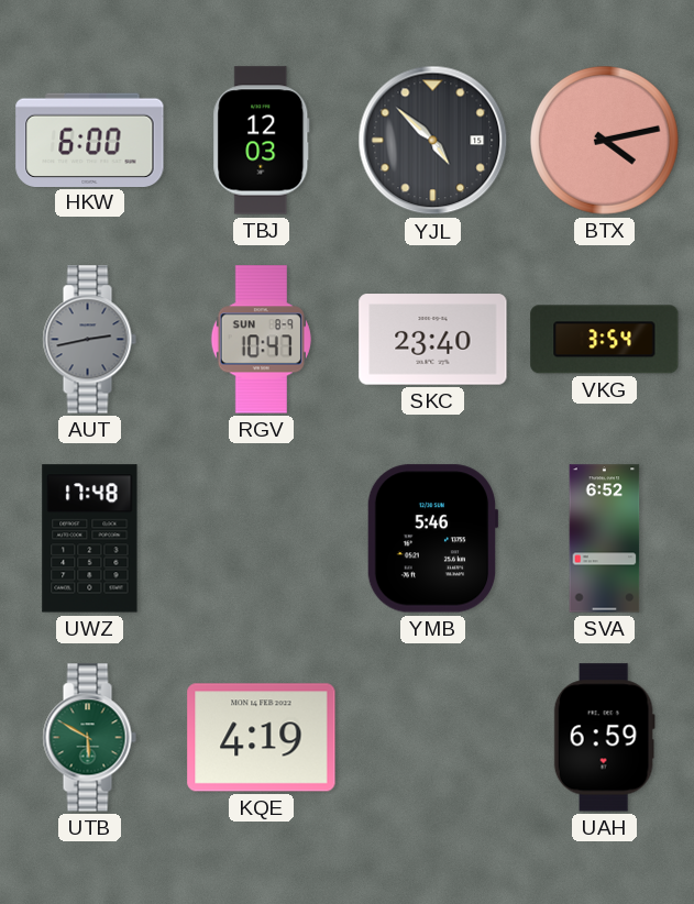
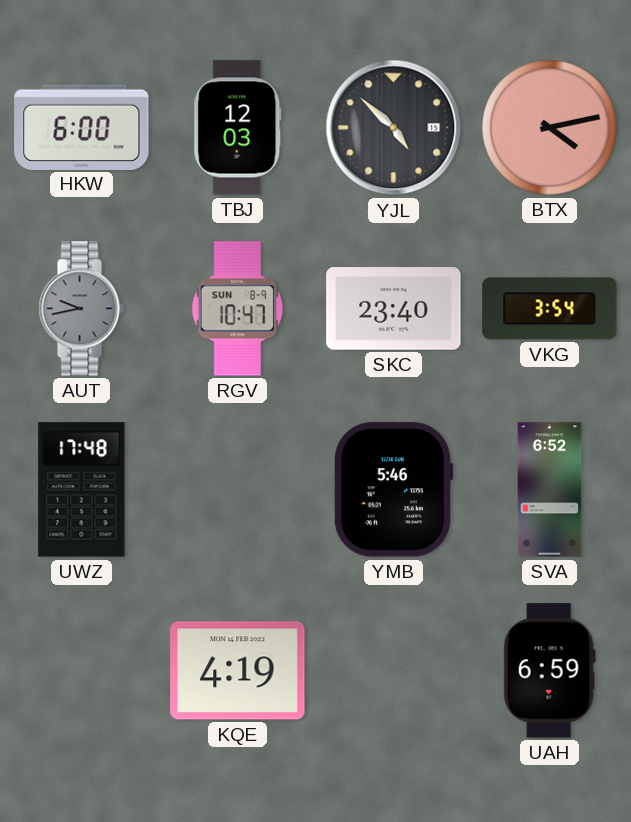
AUT: 2:43 -> 9:43
UTB: 5:50 -> none
